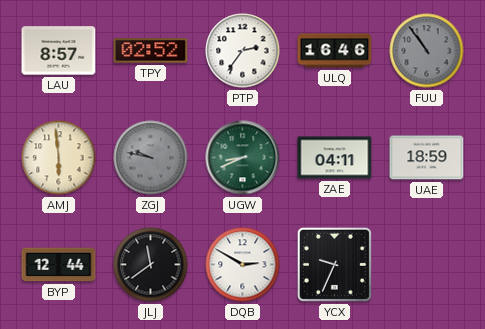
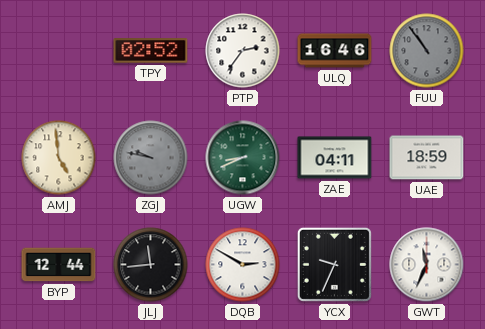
LAU: 8:57 -> none
AMJ: 5:59 -> 4:59
JLJ: 11:39 -> 11:44
GWT: none -> 11:34
